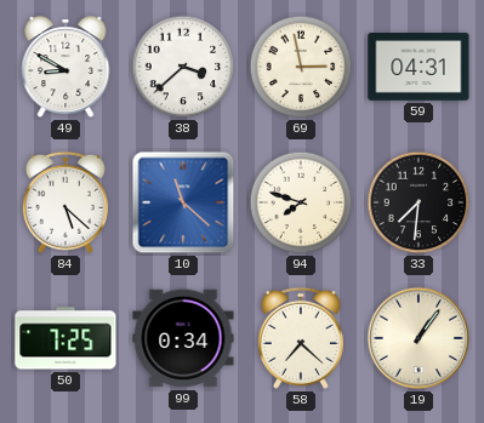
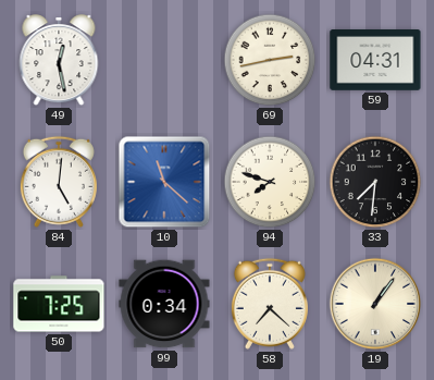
49: 8:50 -> 12:28
38: 3:38 -> none
69: 2:58 -> 2:43
84: 5:22 -> 5:01
